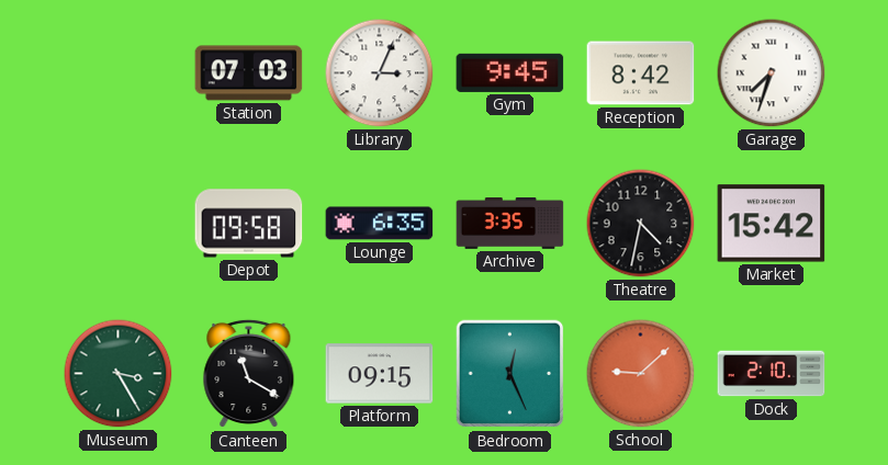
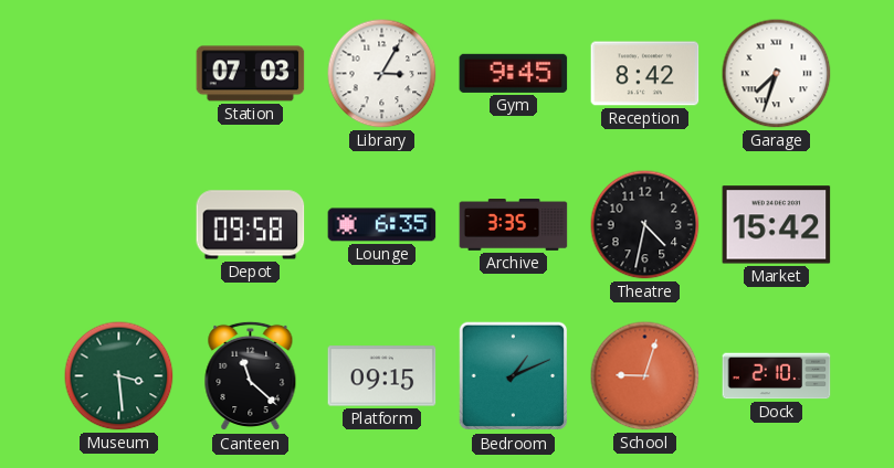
Library: 3:04 -> 3:05
Museum: 3:25 -> 3:29
Canteen: 11:20 -> 11:22
Bedroom: 12:26 -> 1:11
School: 9:08 -> 9:03
